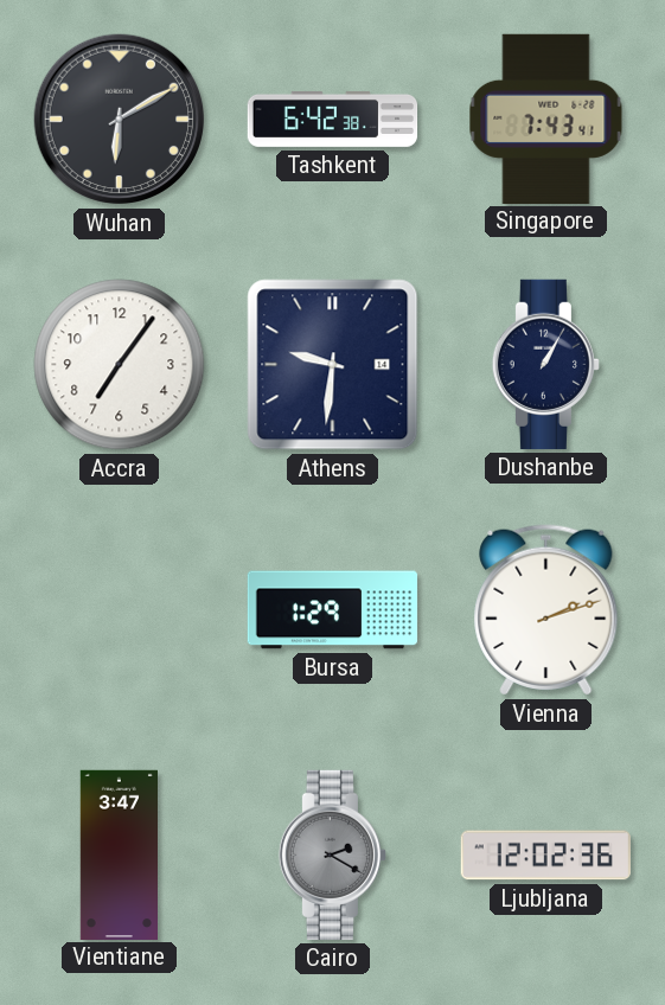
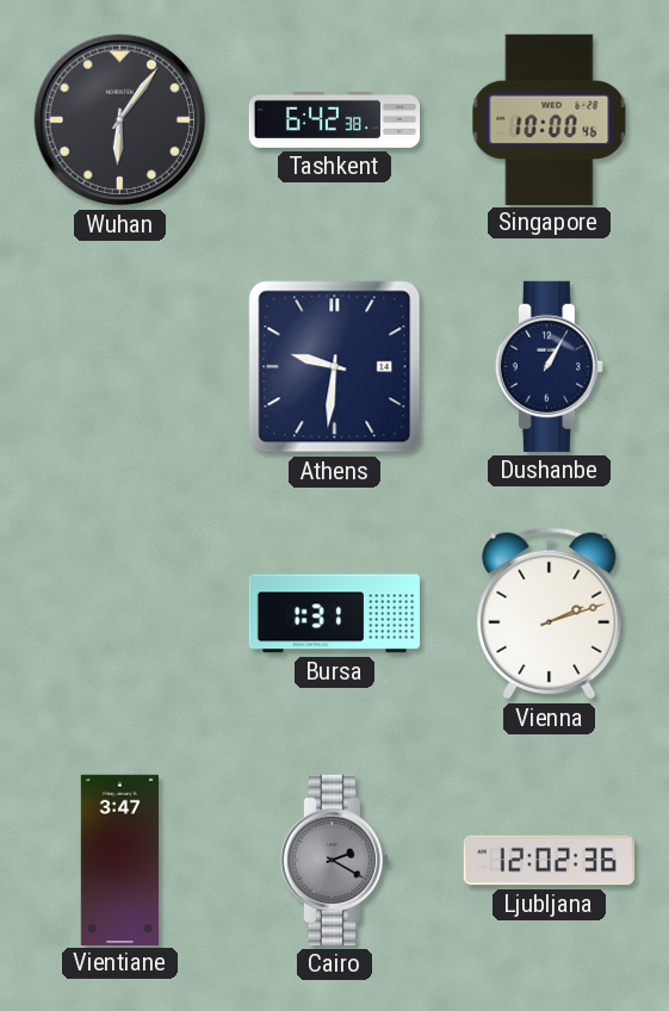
Wuhan: 6:10 -> 6:06
Singapore: 7:43 -> 10:00
Accra: 7:06 -> none
Bursa: 1:29 -> 1:31
